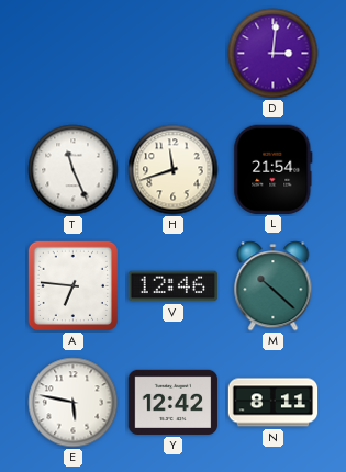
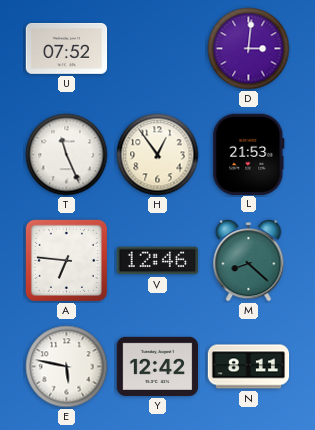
U: none -> 07:52
H: 11:42 -> 12:54
L: 21:54 -> 21:53
M: 10:22 -> 8:22
